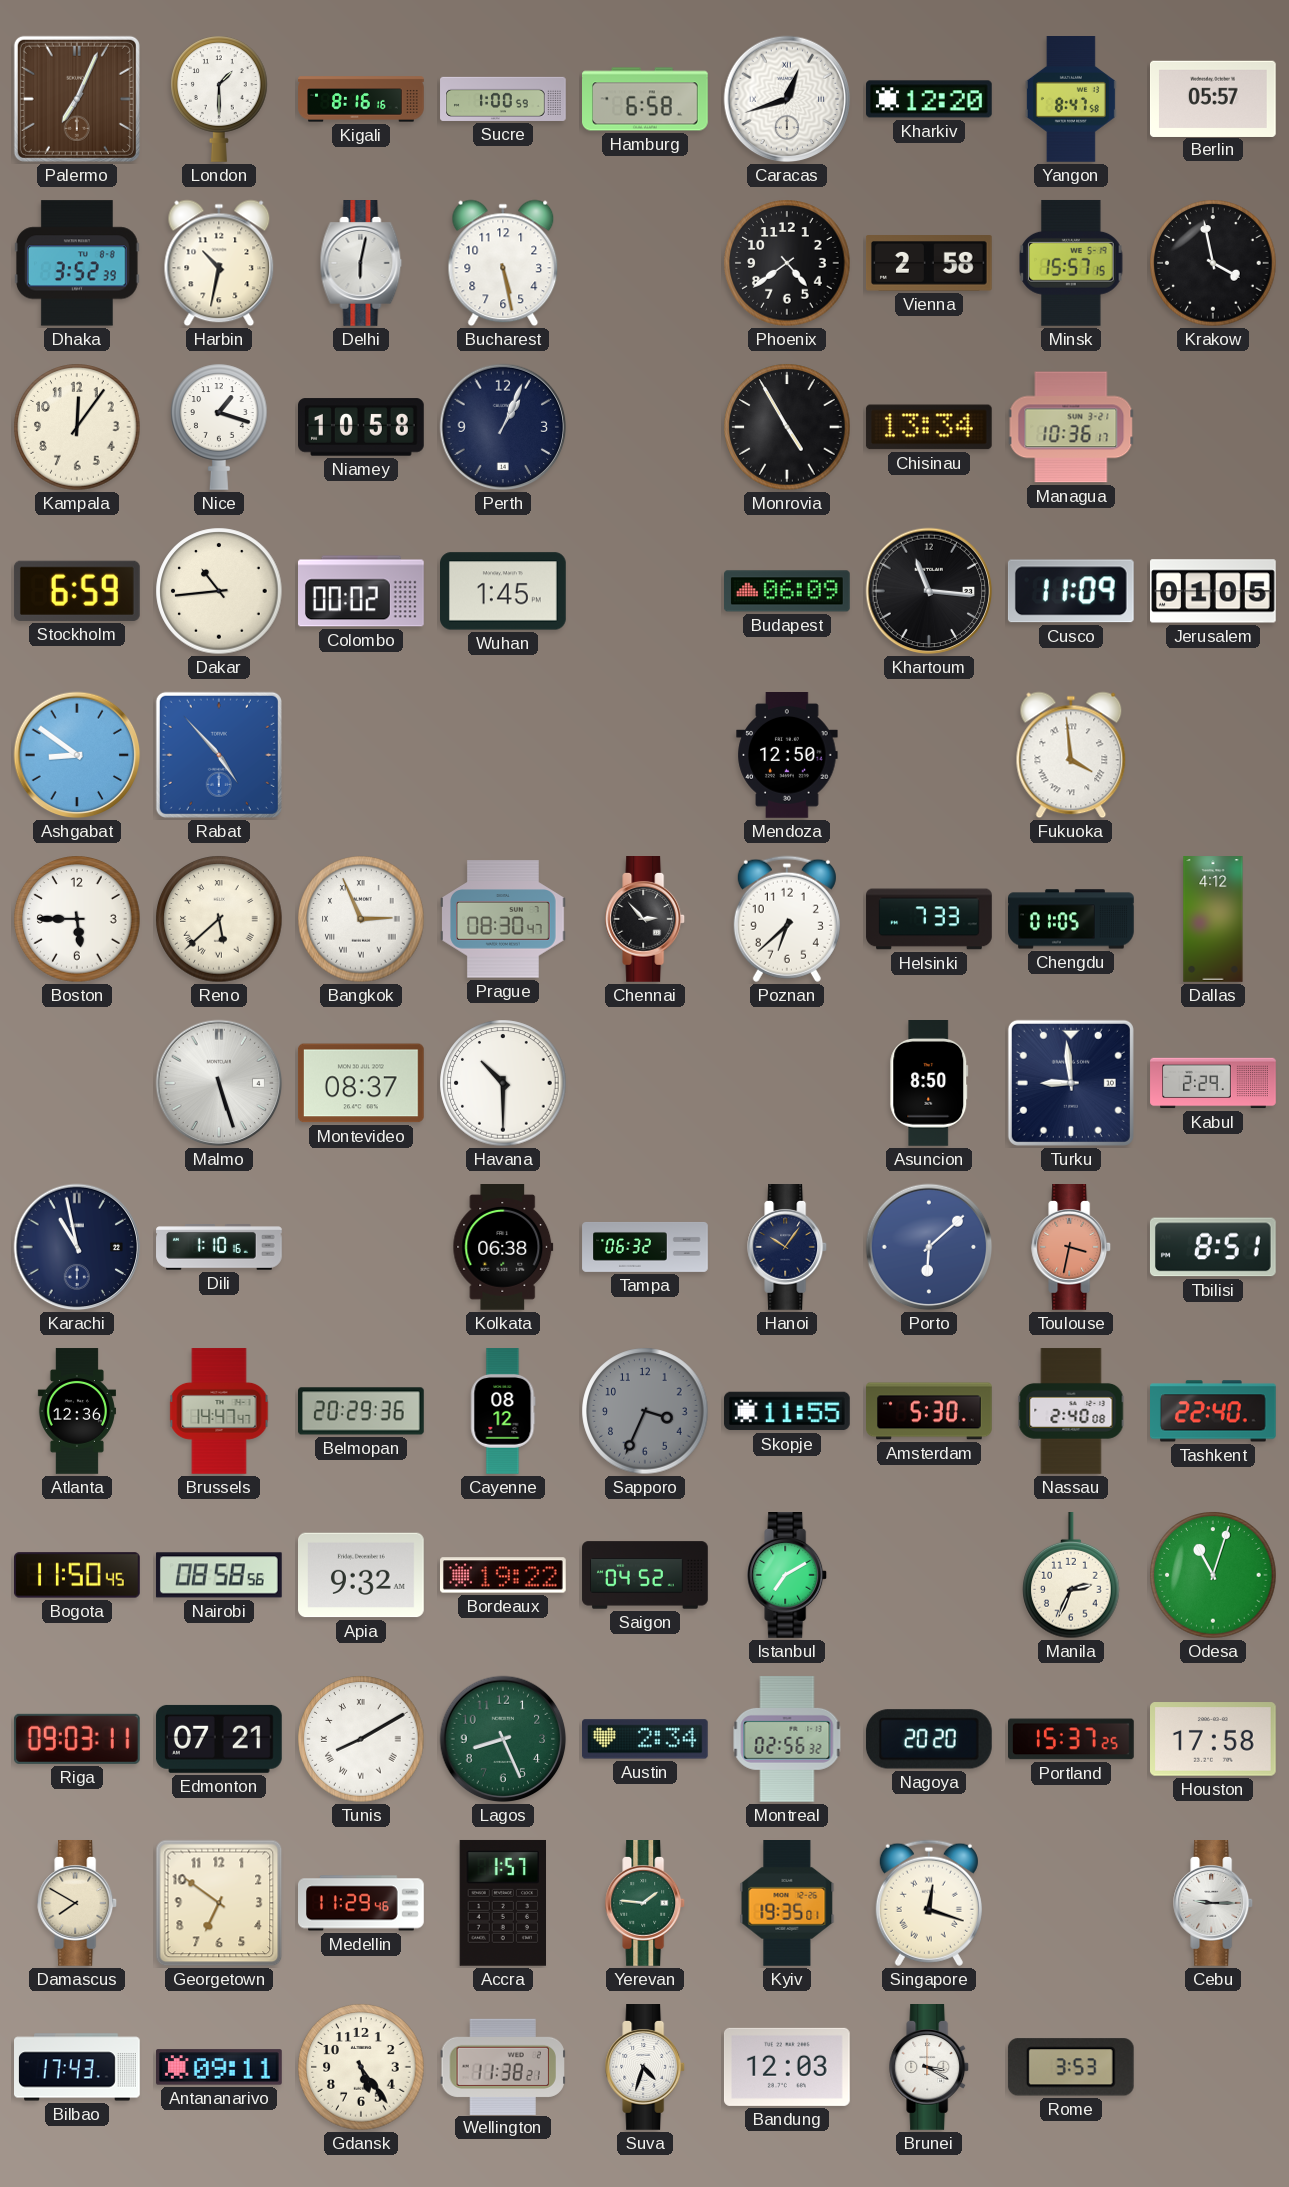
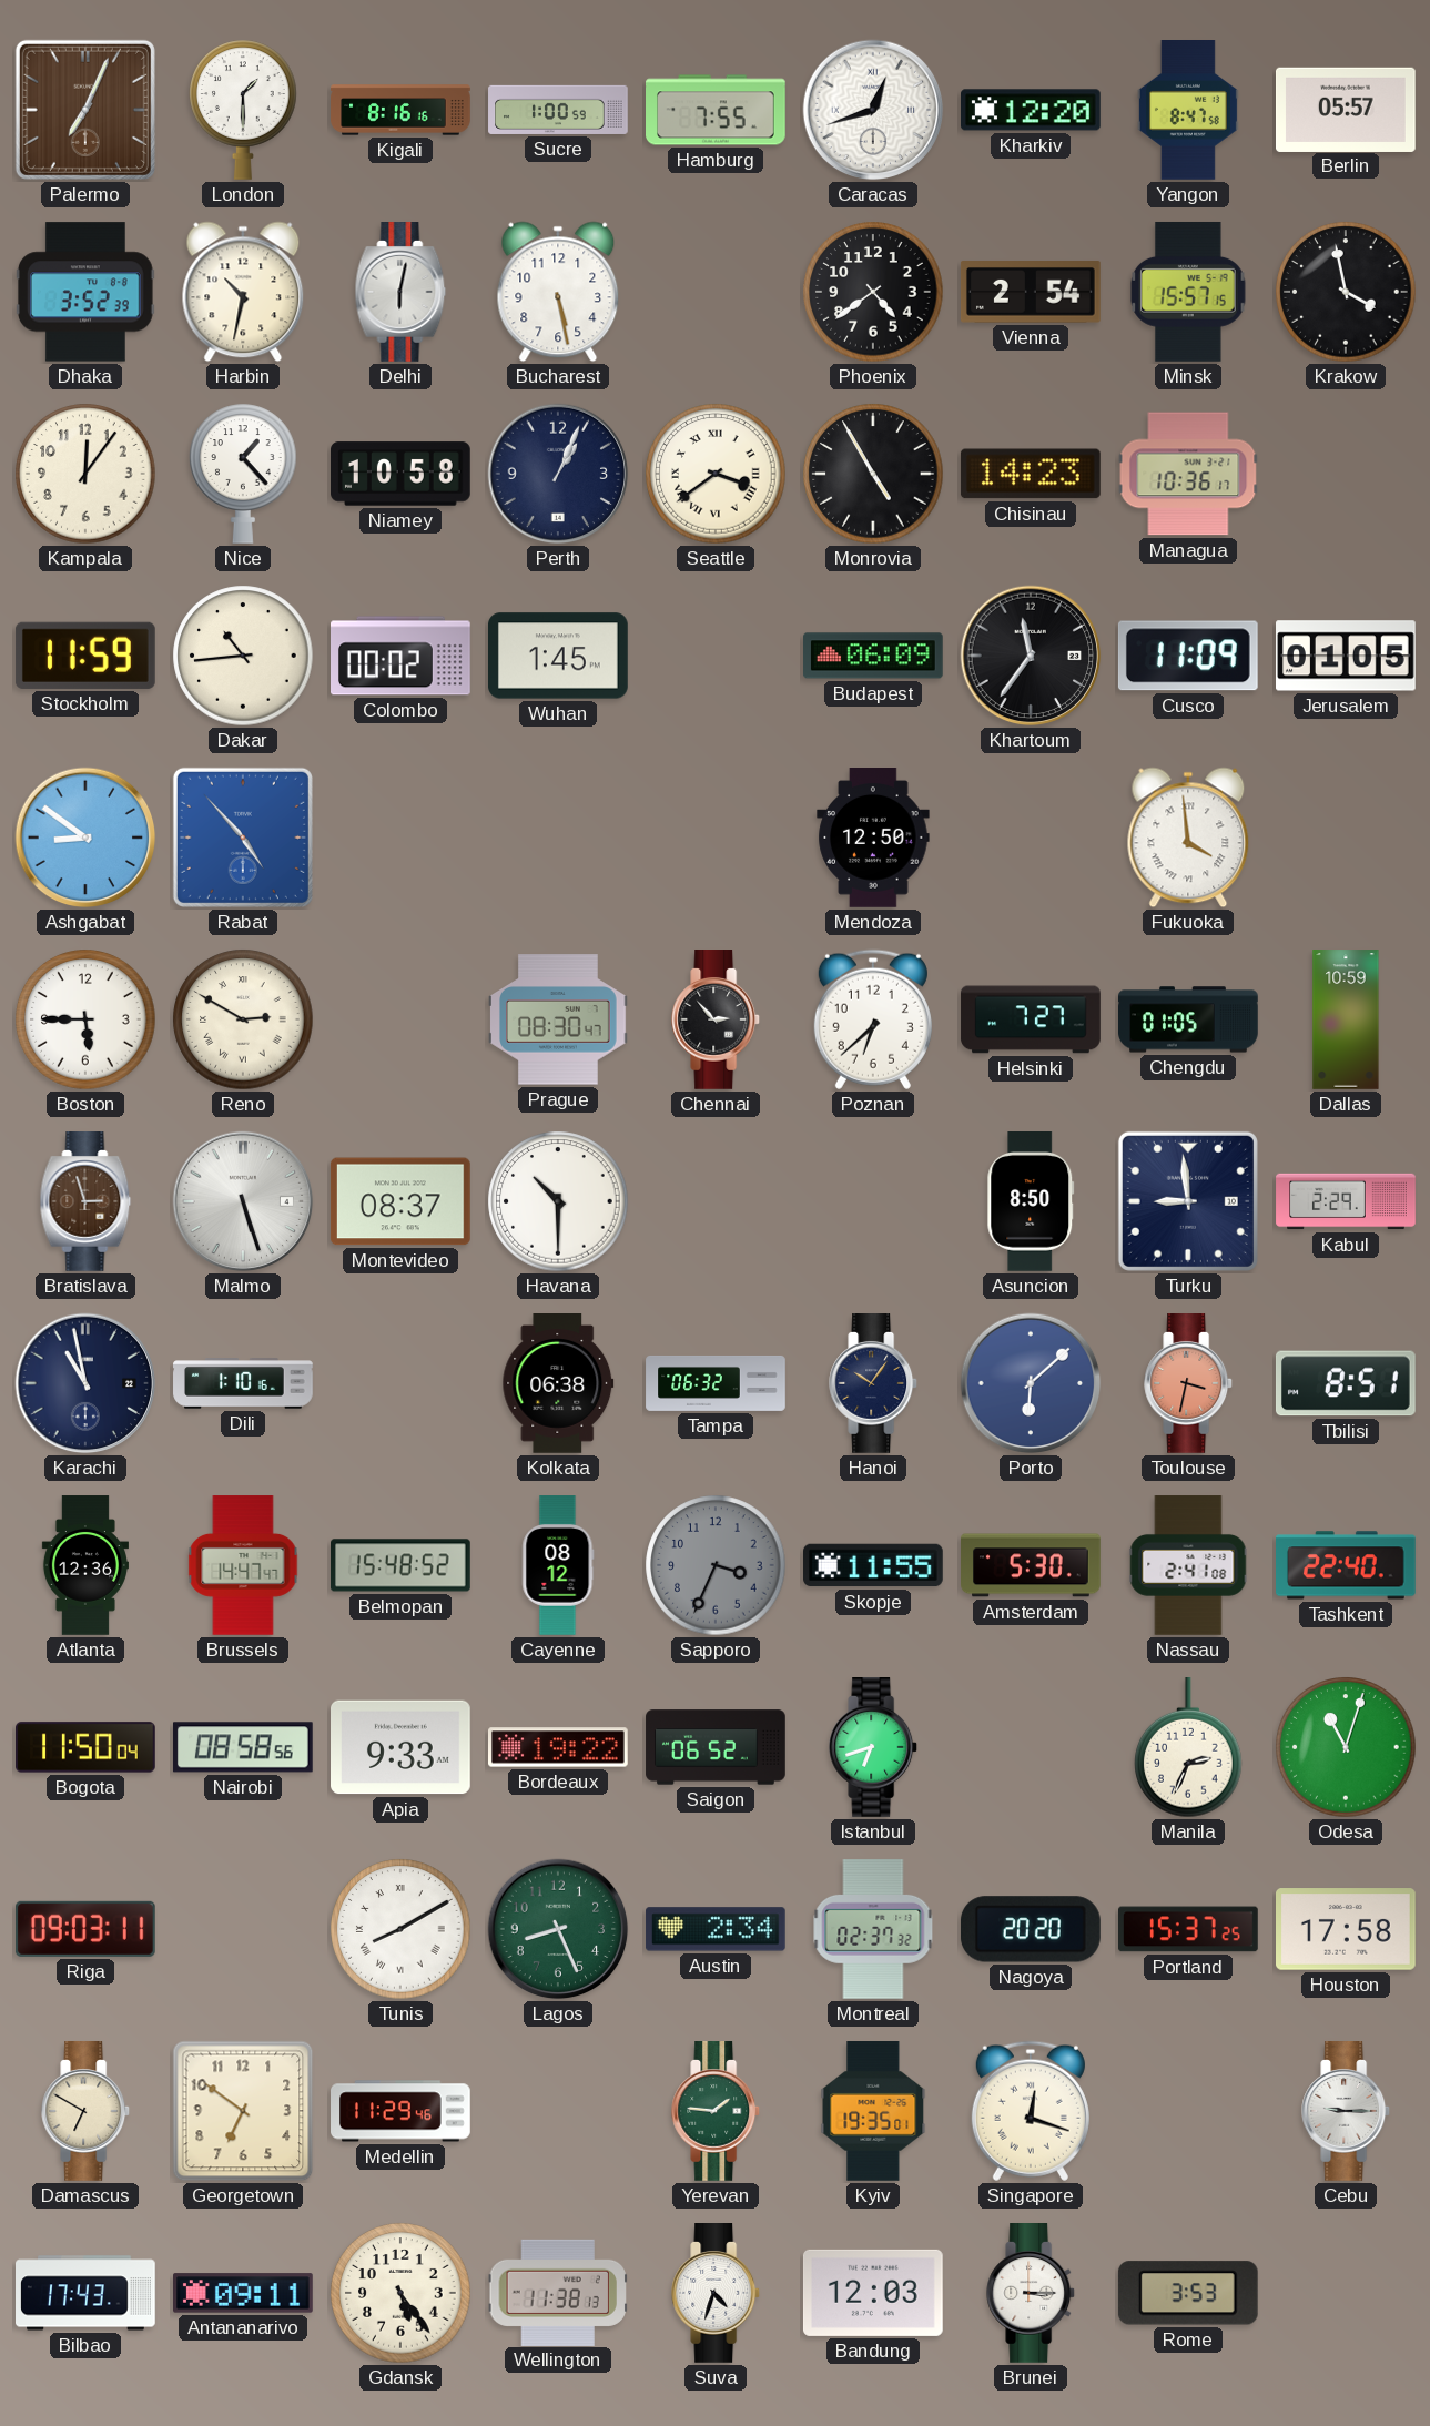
Hamburg: 6:58 -> 7:55
Vienna: 2:58 -> 2:54
Nice: 1:18 -> 1:23
Seattle: none -> 3:39
Chisinau: 13:34 -> 14:23
Stockholm: 6:59 -> 11:59
Khartoum: 11:16 -> 11:36
Reno: 5:38 -> 2:50
Bangkok: 2:56 -> none
Helsinki: 7:33 -> 7:27
Dallas: 4:12 -> 10:59
Bratislava: none -> 2:57
Belmopan: 20:29 -> 15:48
Nassau: 2:40 -> 2:41
Bogota: 11:50:45 -> 11:50:04
Apia: 9:32 -> 9:33
Saigon: 04:52 -> 06:52
Istanbul: 7:10 -> 6:42
Edmonton: 07:21 -> none
Montreal: 02:56 -> 02:37
Damascus: 7:50 -> 6:50
Accra: 1:57 -> none
Wellington: 11:38:21 -> 11:38:13
Brunei: 3:20 -> 3:15
